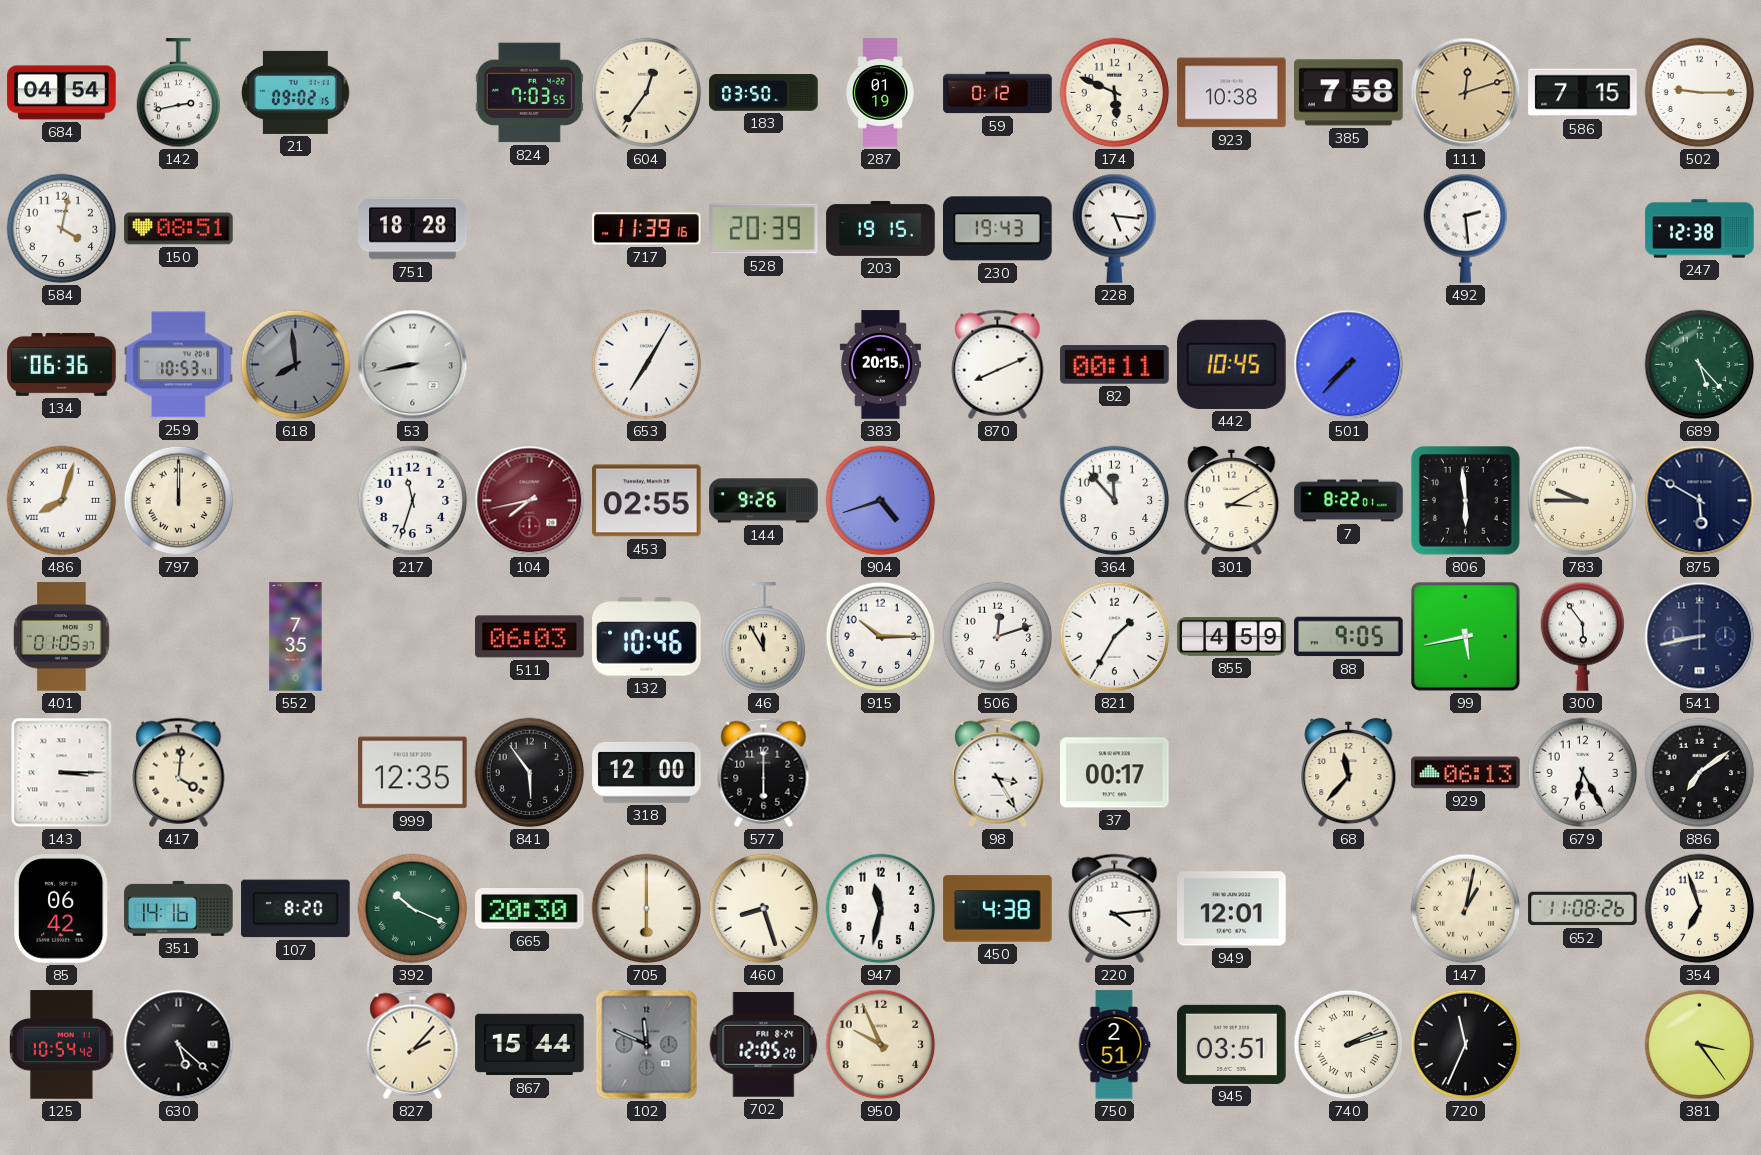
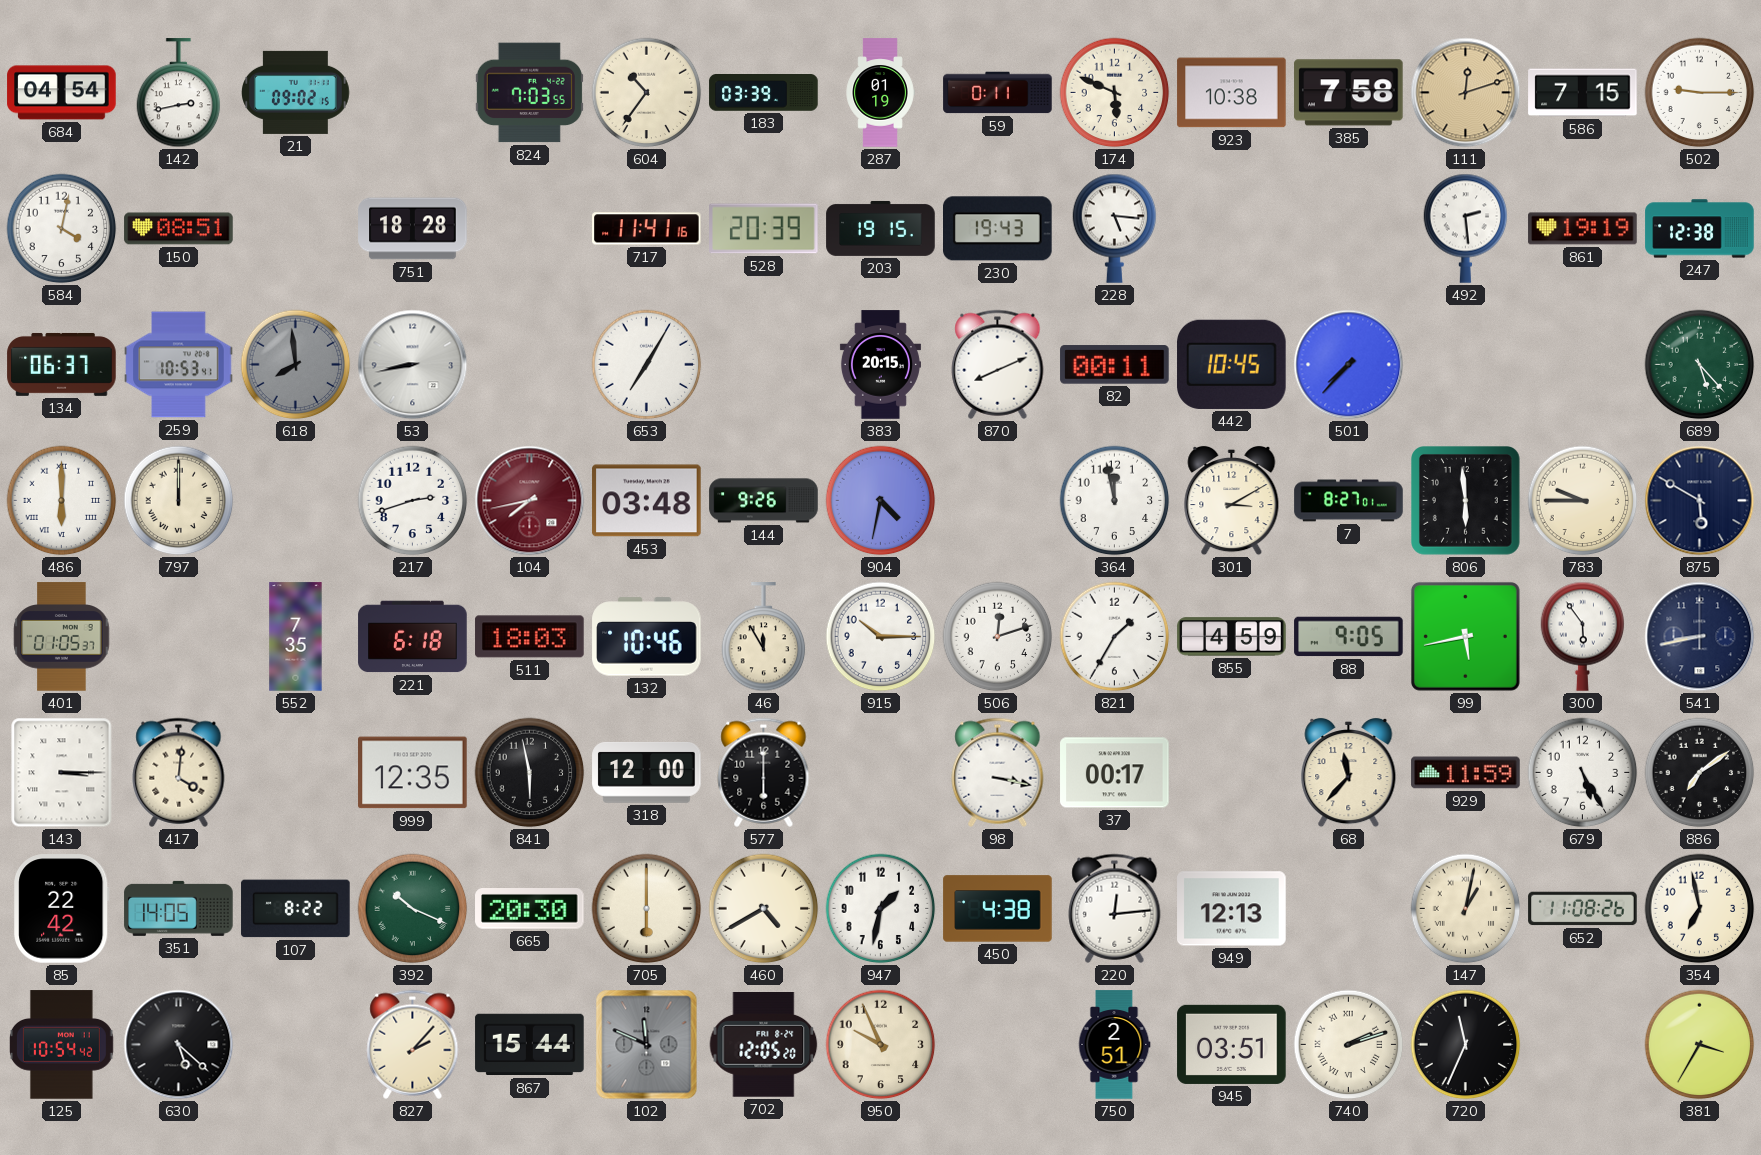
604: 12:36 -> 10:36
183: 03:50 -> 03:39
59: 0:12 -> 0:11
717: 11:39 -> 11:41
861: none -> 19:19
134: 06:36 -> 06:37
486: 8:03 -> 6:00
217: 11:33 -> 2:42
453: 02:55 -> 03:48
904: 4:42 -> 4:32
364: 11:53 -> 11:58
7: 8:22 -> 8:27
221: none -> 6:18
511: 06:03 -> 18:03
841: 5:54 -> 5:58
98: 3:25 -> 3:17
929: 06:13 -> 11:59
679: 6:25 -> 5:25
85: 06:42 -> 22:42
351: 14:16 -> 14:05
107: 8:20 -> 8:22
460: 8:27 -> 4:40
947: 11:32 -> 1:32
220: 4:14 -> 12:14
949: 12:01 -> 12:13
354: 6:57 -> 6:58
381: 3:24 -> 3:35
